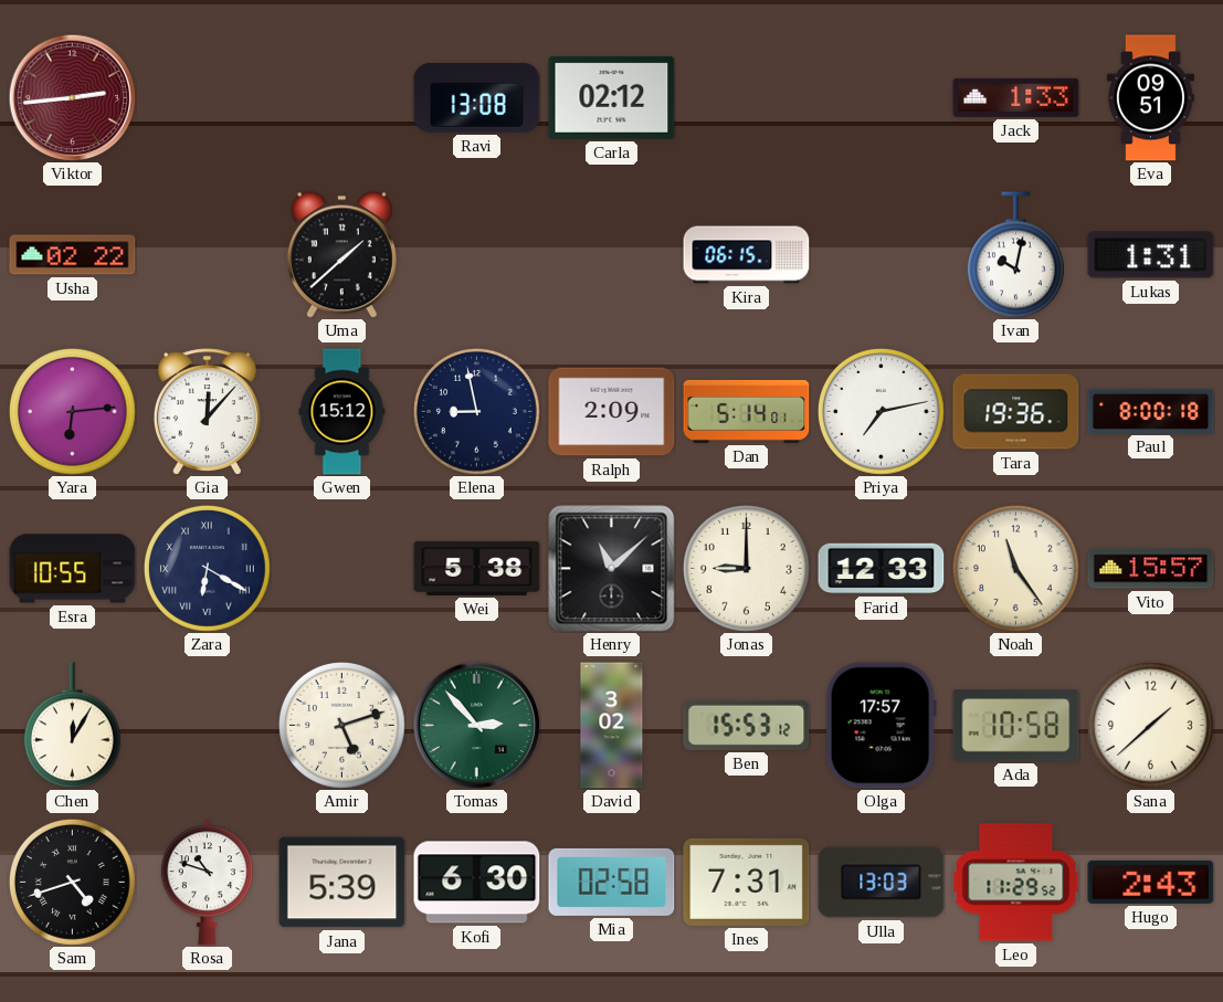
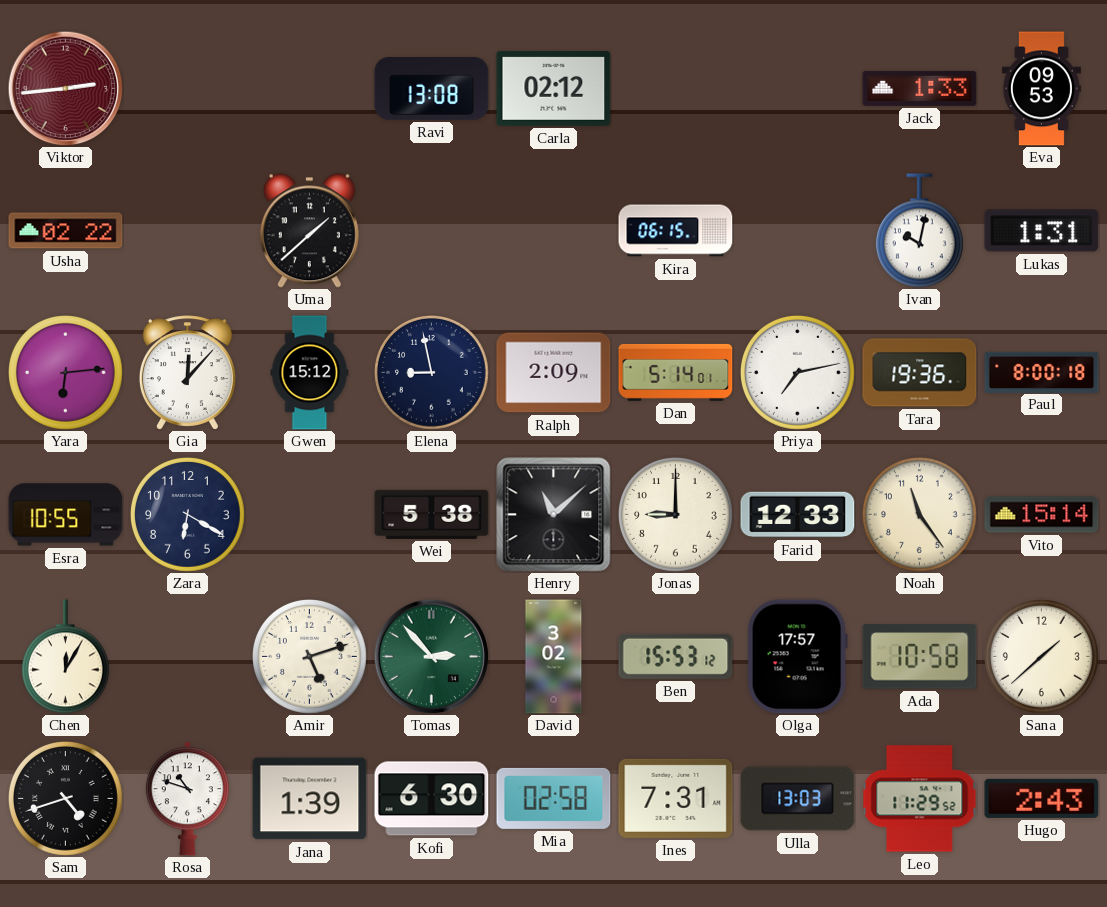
Eva: 09:51 -> 09:53
Zara numerals: Roman -> Arabic
Vito: 15:57 -> 15:14
Jana: 5:39 -> 1:39
